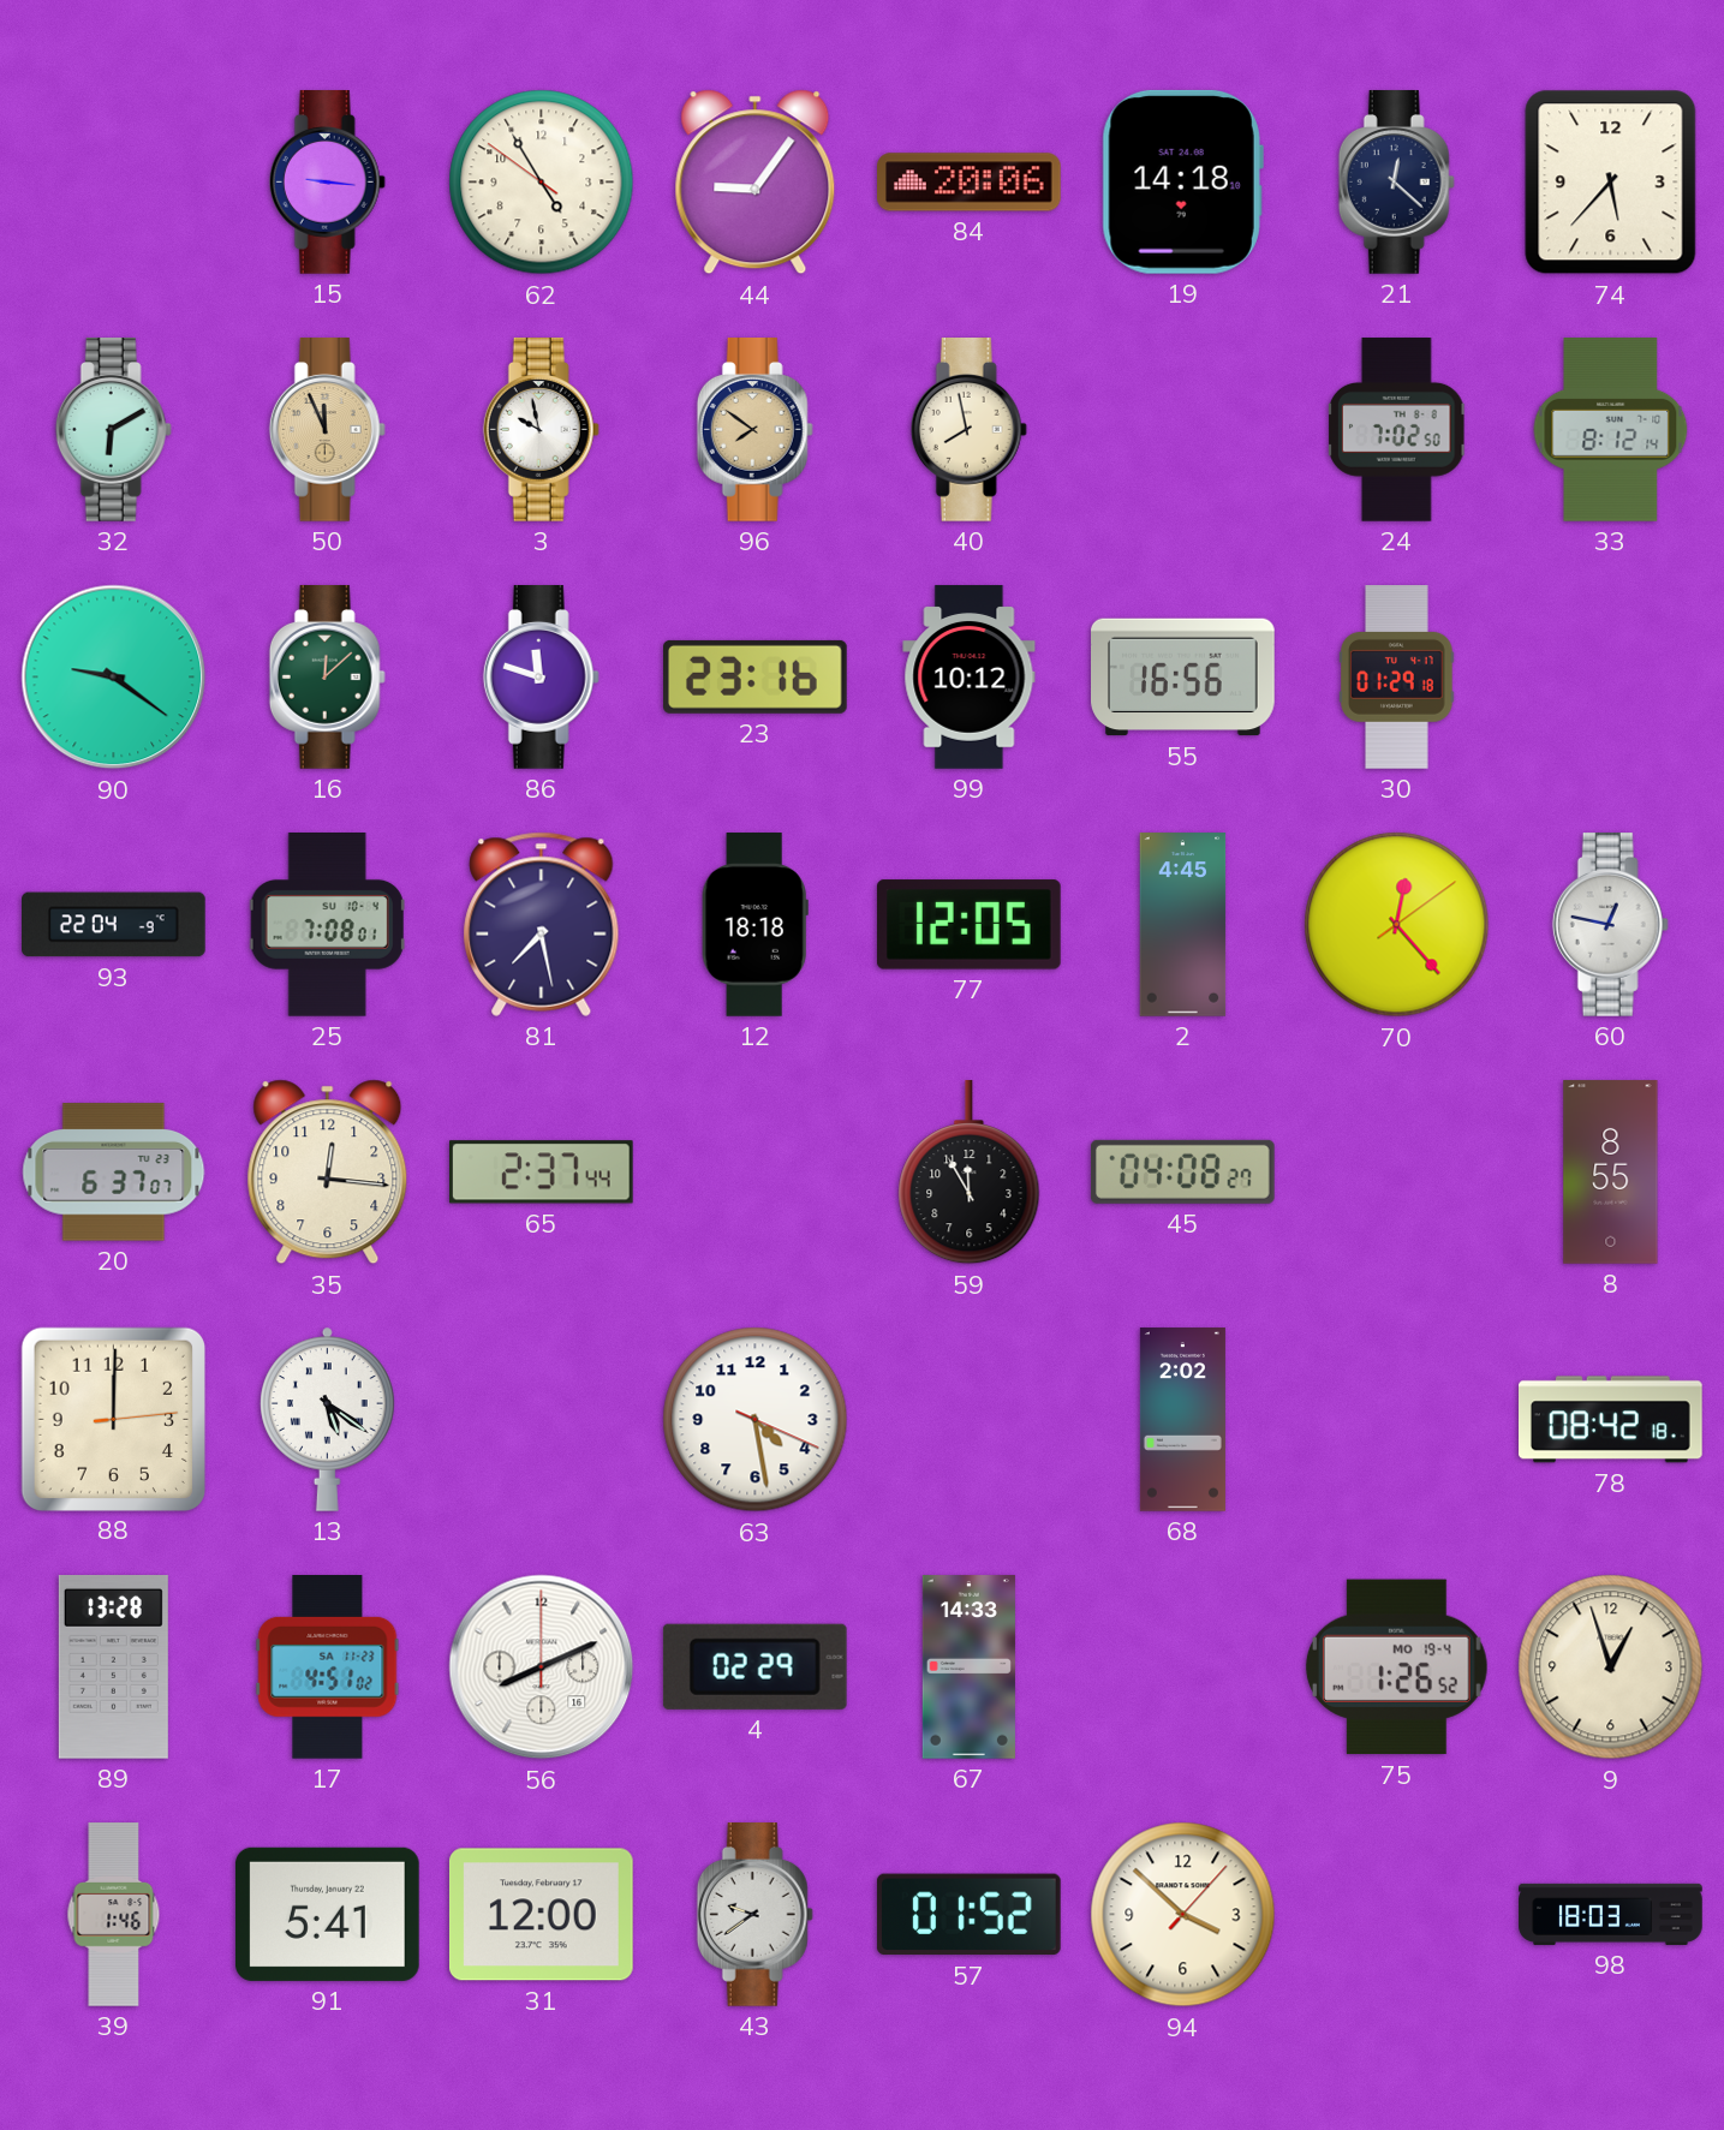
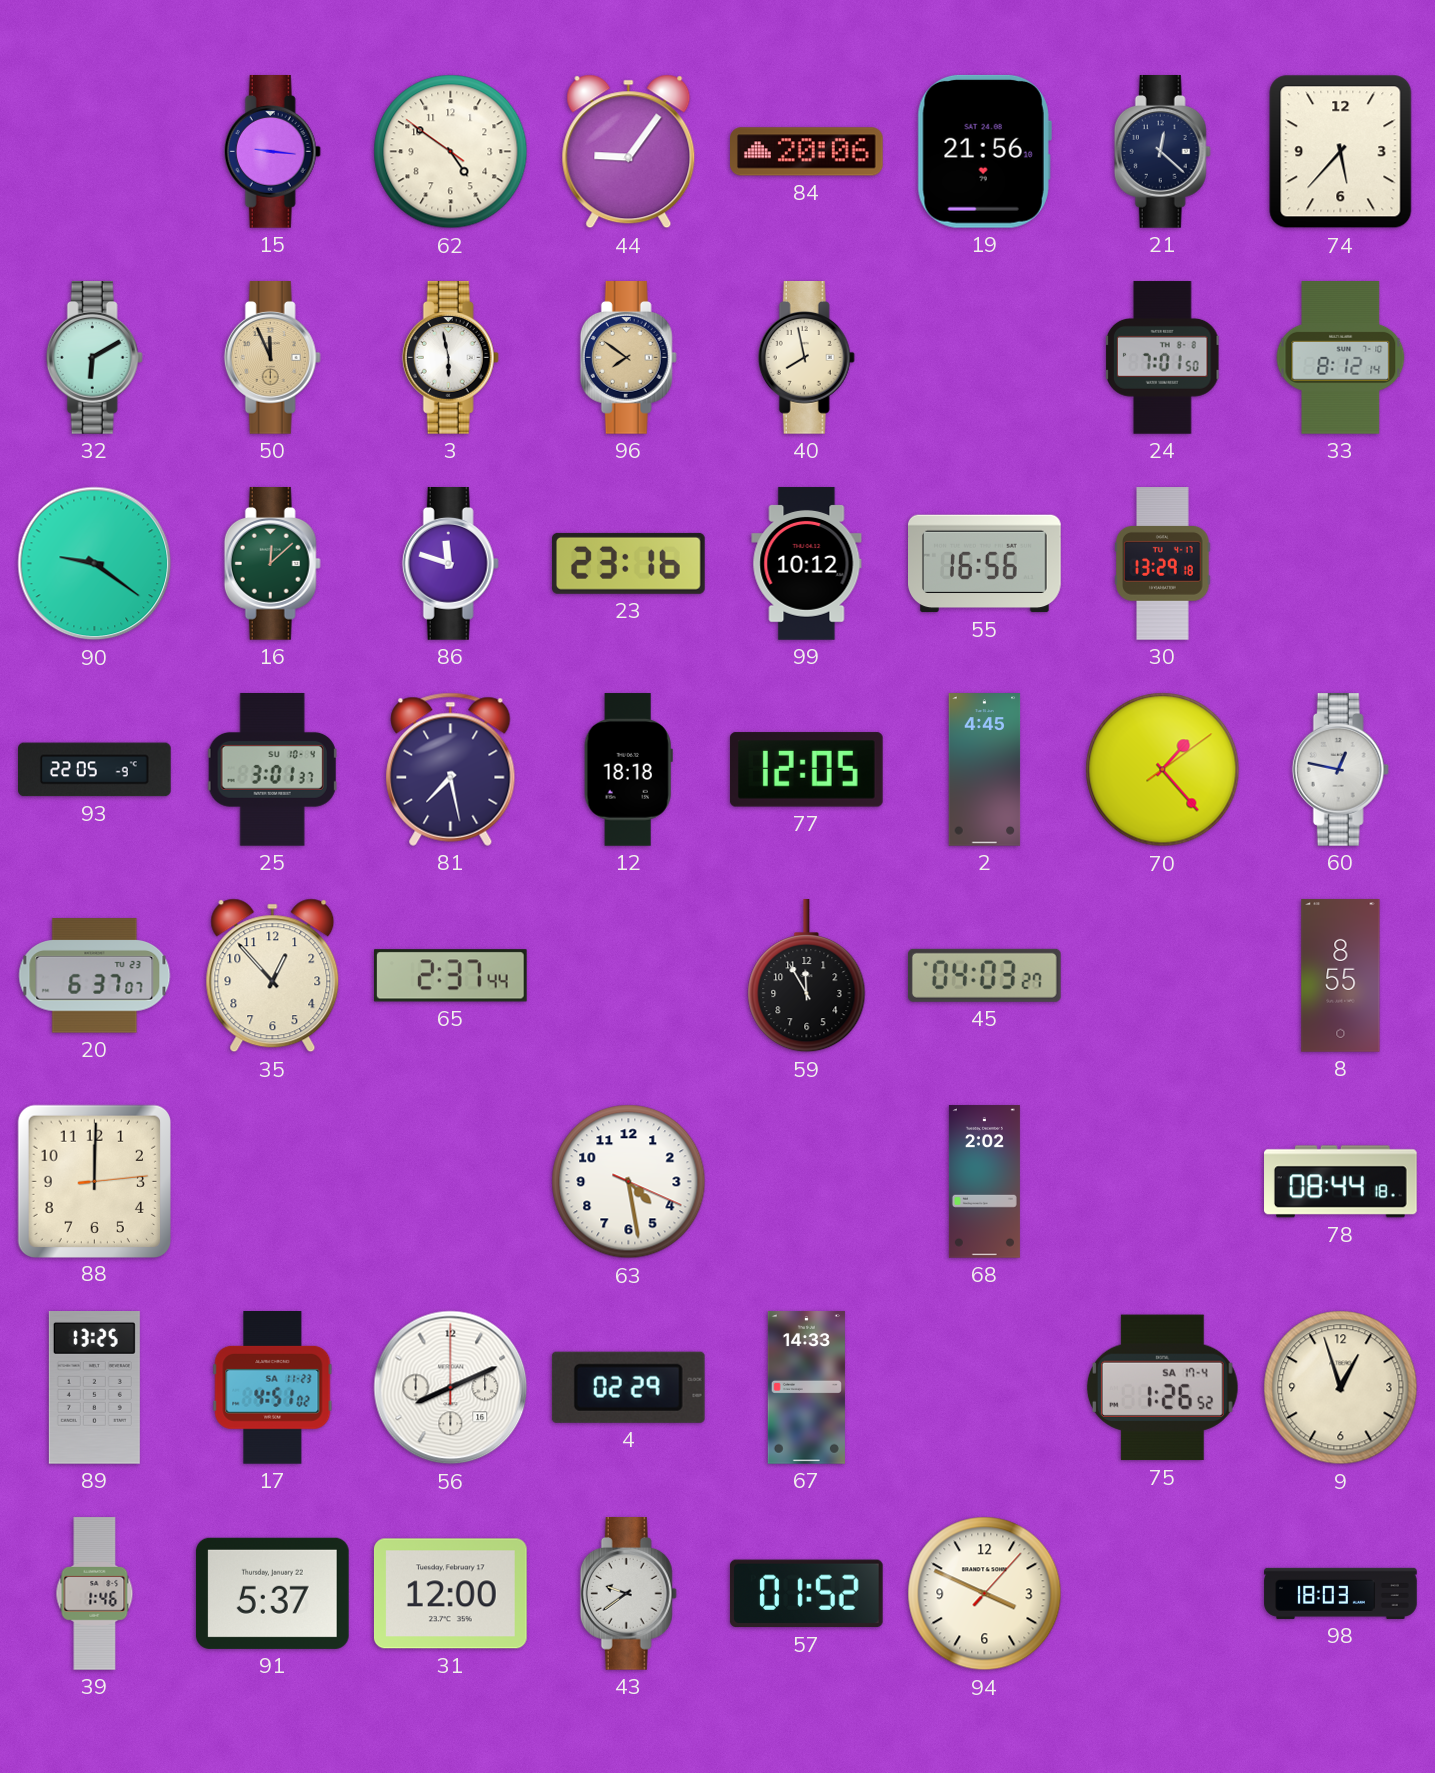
62: 4:54 -> 4:50
19: 14:18 -> 21:56
3: 9:58 -> 5:58
24: 7:02 -> 7:01
30: 01:29 -> 13:29
93: 22:04 -> 22:05
25: 7:08 -> 3:01
70: 12:23 -> 1:23
35: 12:16 -> 12:53
45: 04:08 -> 04:03
13: 5:21 -> none
78: 08:42 -> 08:44
89: 13:28 -> 13:25
75 date: MO 19-4 -> SA 17-4
91: 5:41 -> 5:37
94: 3:52 -> 3:49
